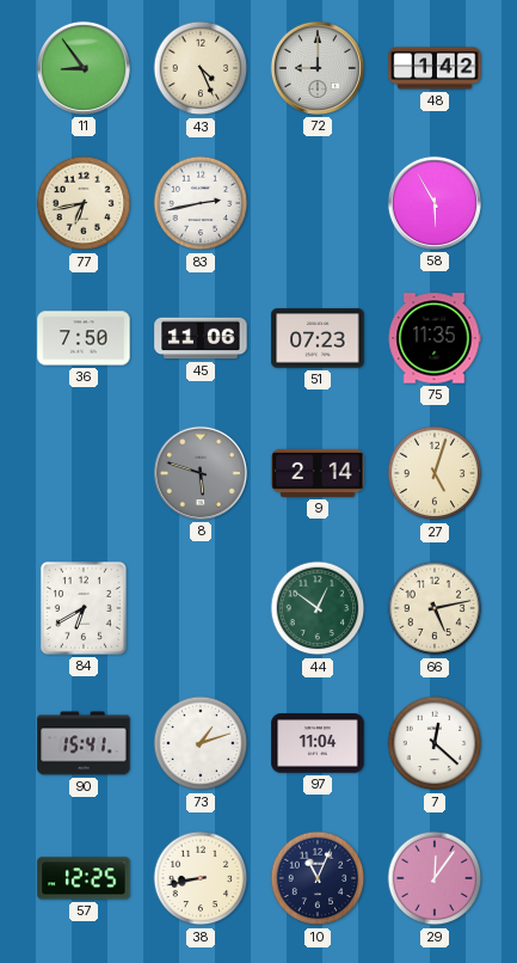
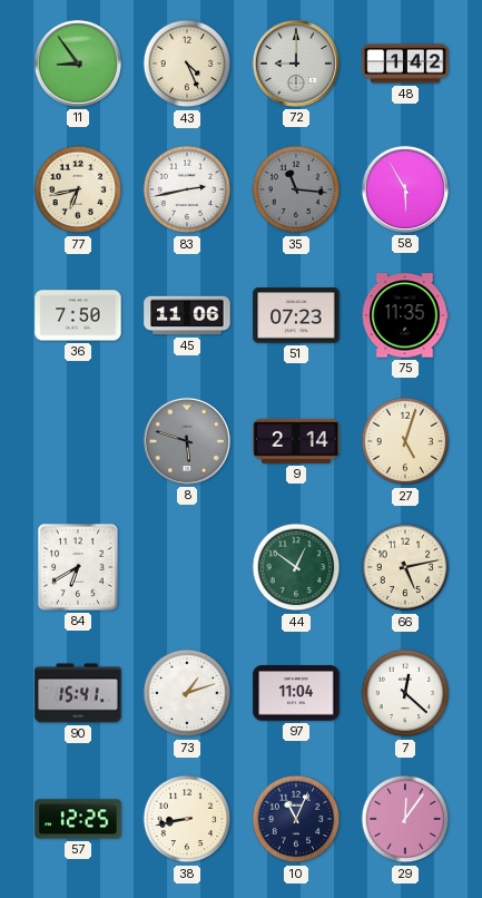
35: none -> 11:16
